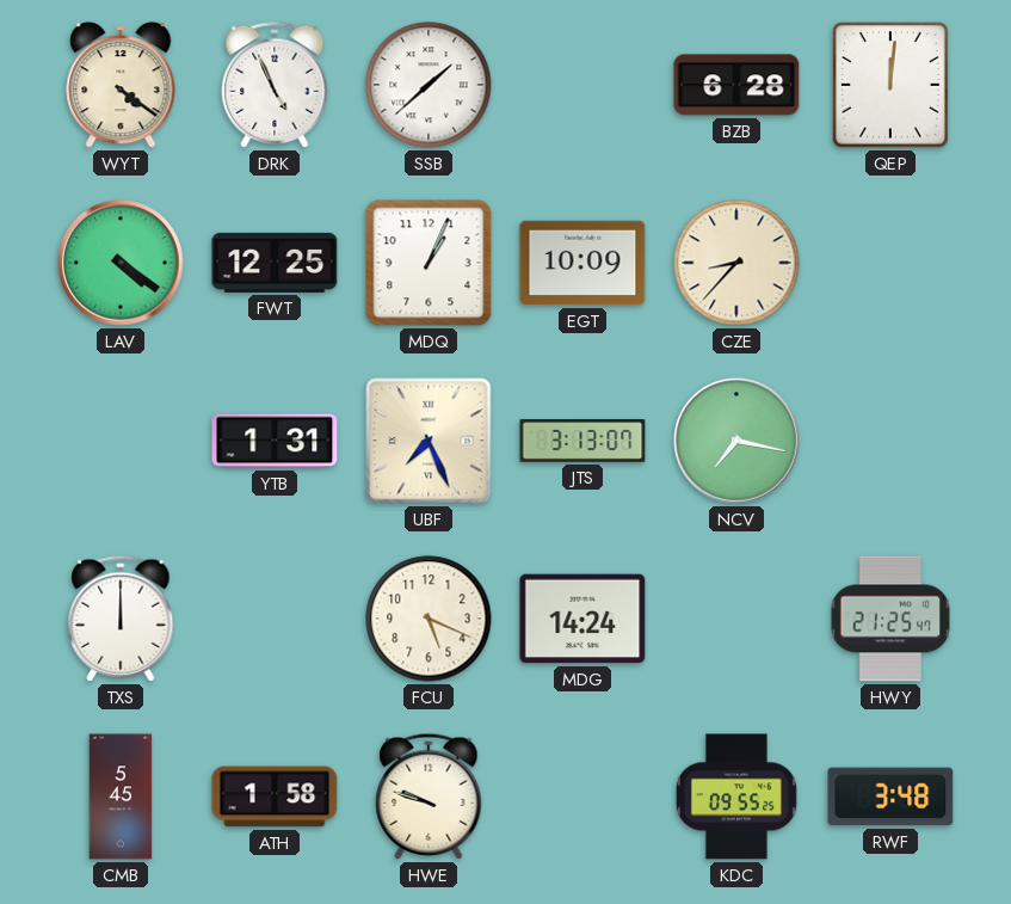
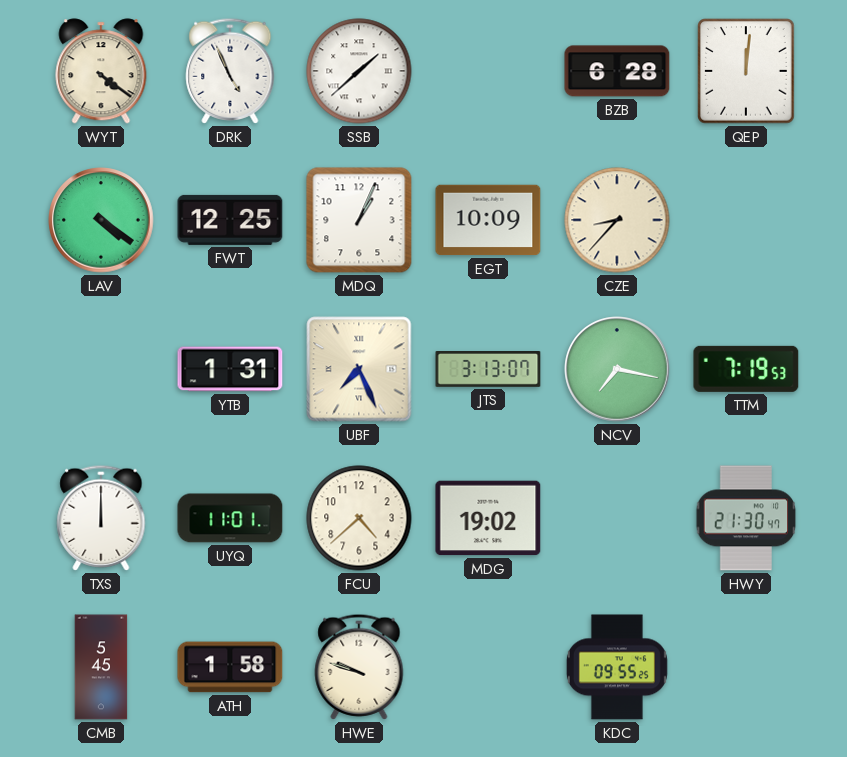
TTM: none -> 7:19
UYQ: none -> 11:01
FCU: 5:19 -> 4:38
MDG: 14:24 -> 19:02
HWY: 21:25 -> 21:30
RWF: 3:48 -> none
